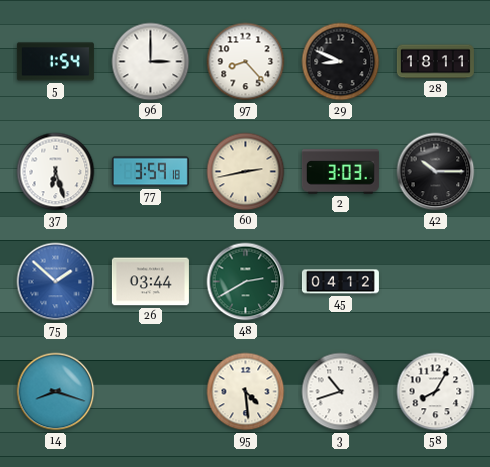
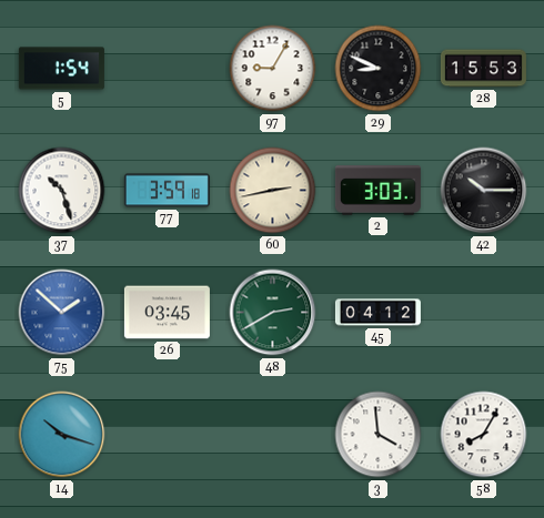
96: 3:00 -> none
97: 8:23 -> 9:05
28: 18:11 -> 15:53
37: 6:27 -> 10:27
26: 03:44 -> 03:45
14: 8:18 -> 10:18
95: 4:29 -> none
3: 10:42 -> 3:59
